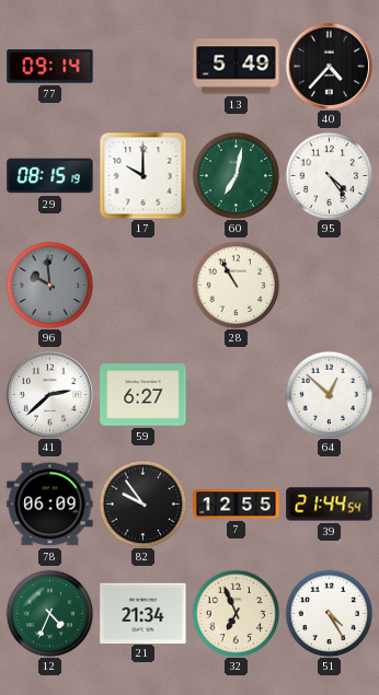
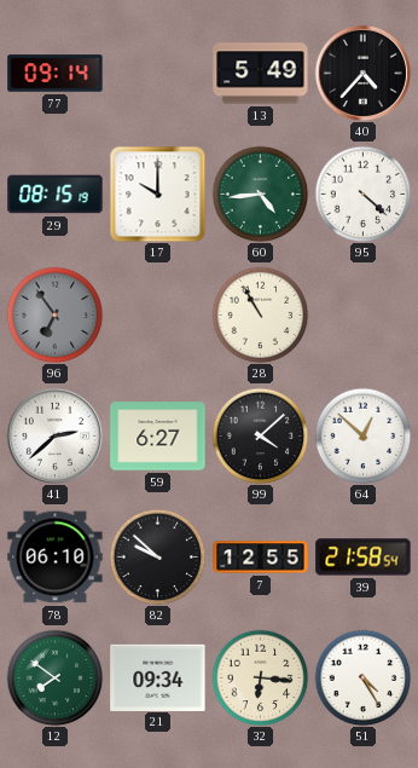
60: 7:02 -> 4:44
95: 4:24 -> 4:22
96: 9:59 -> 6:54
99: none -> 4:08
78: 06:09 -> 06:10
82: 9:54 -> 9:52
39: 21:44 -> 21:58
12: 4:34 -> 7:51
21: 21:34 -> 09:34
32: 6:56 -> 6:16
